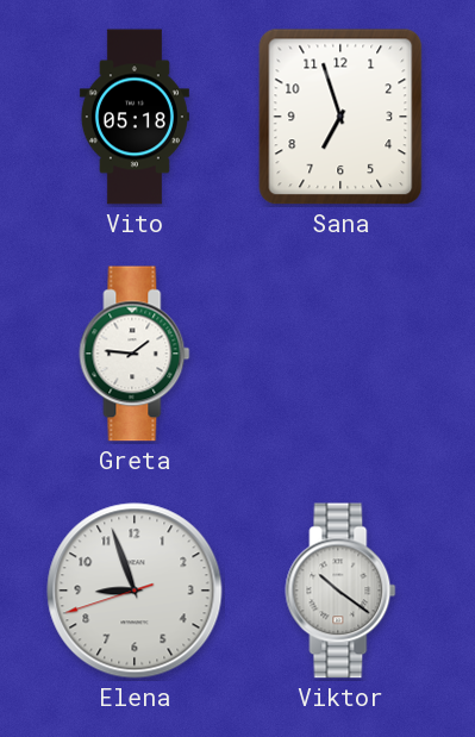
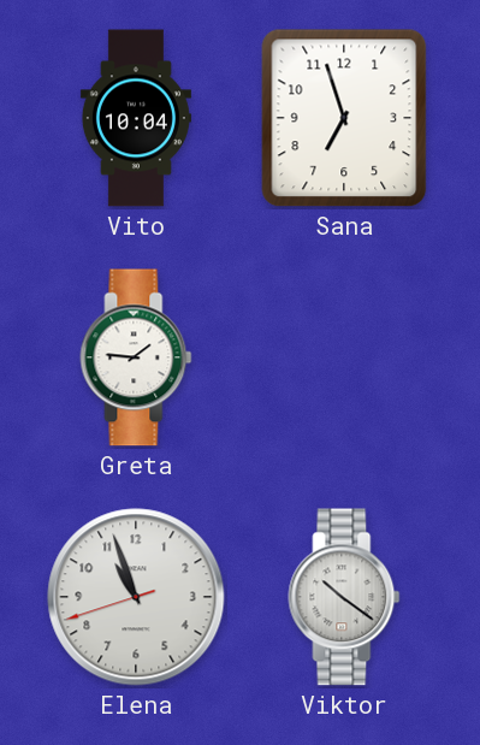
Vito: 05:18 -> 10:04
Elena: 8:56 -> 10:56
